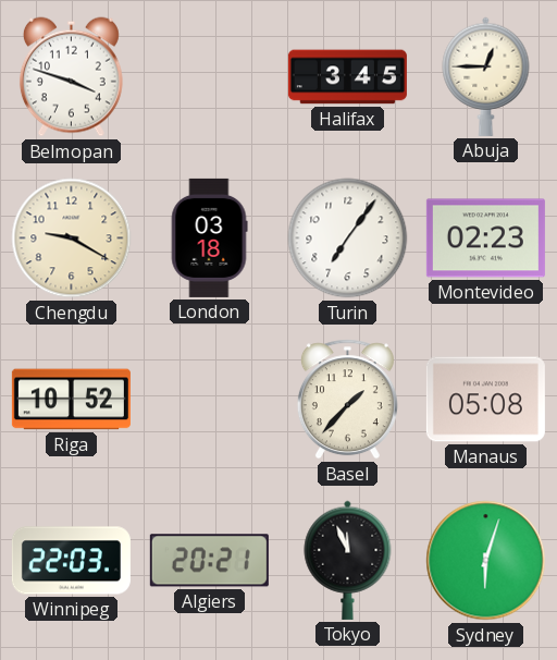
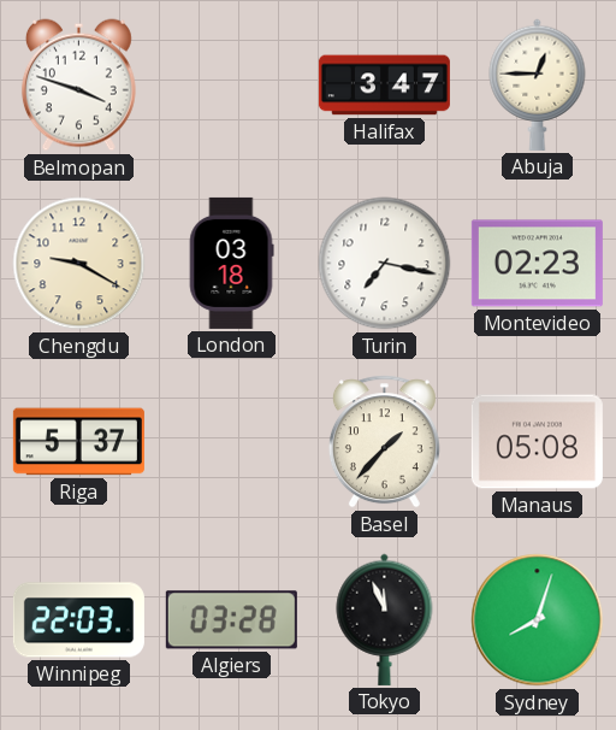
Halifax: 3:45 -> 3:47
Turin: 7:06 -> 7:17
Riga: 10:52 -> 5:37
Algiers: 20:21 -> 03:28
Sydney: 6:03 -> 8:03
